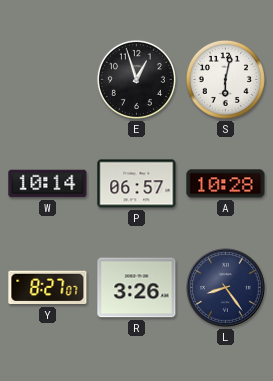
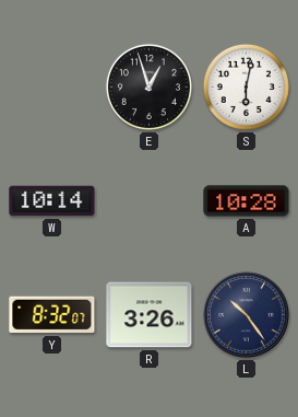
P: 06:57 -> none
Y: 8:27 -> 8:32
L: 8:24 -> 10:24
